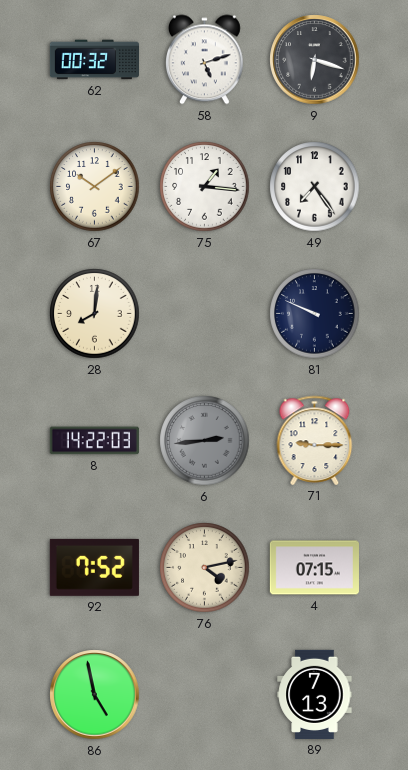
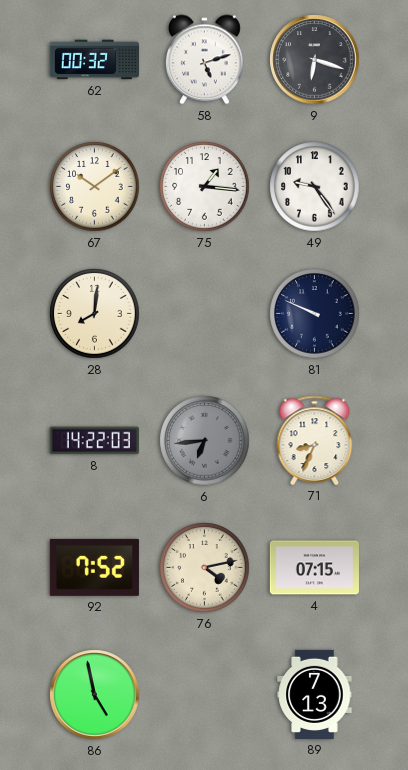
49: 7:24 -> 9:24
6: 2:44 -> 6:44
71: 9:15 -> 8:34
